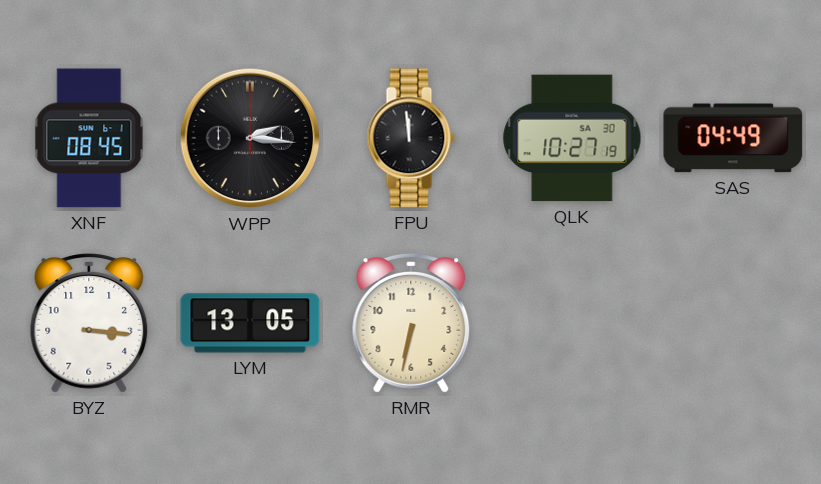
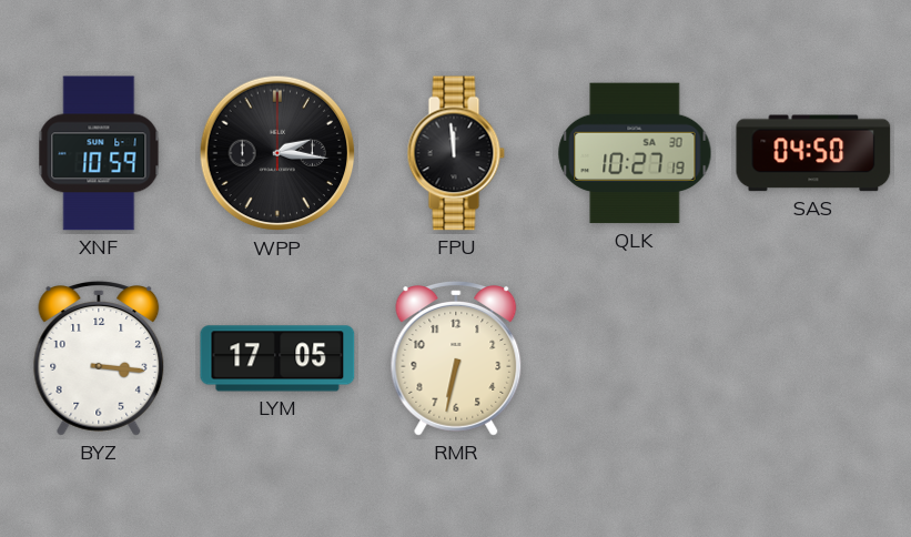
XNF: 08:45 -> 10:59
SAS: 04:49 -> 04:50
LYM: 13:05 -> 17:05
